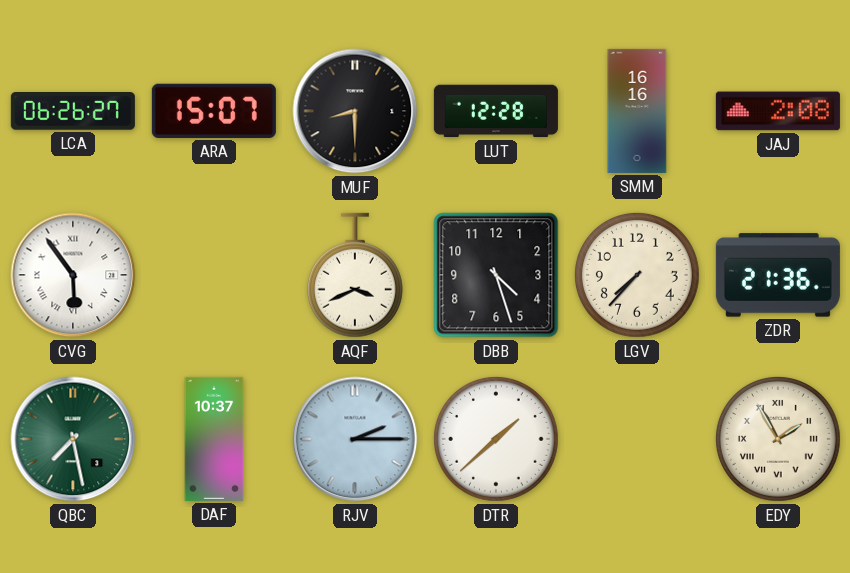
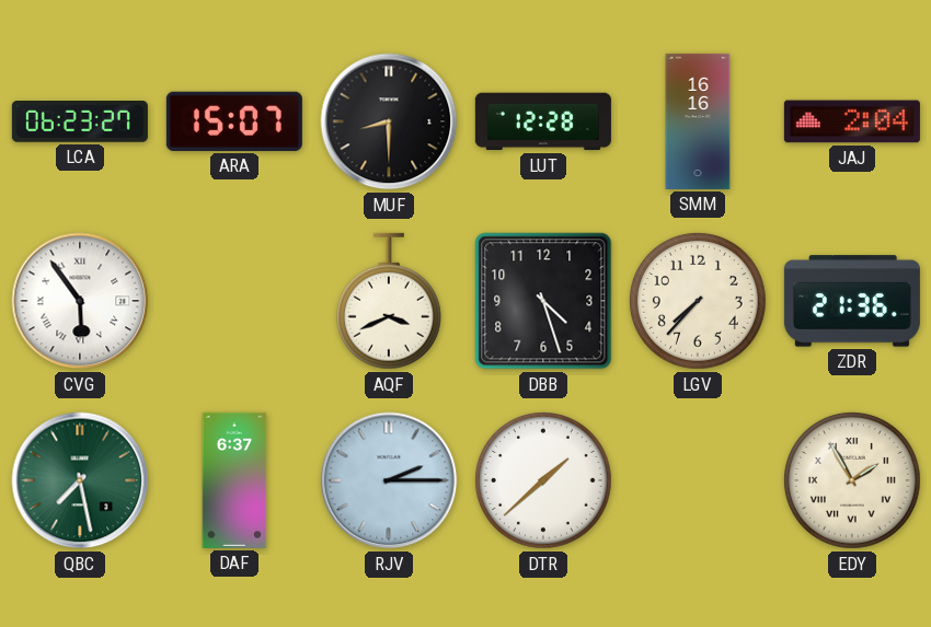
LCA: 06:26 -> 06:23
JAJ: 2:08 -> 2:04
DAF: 10:37 -> 6:37
